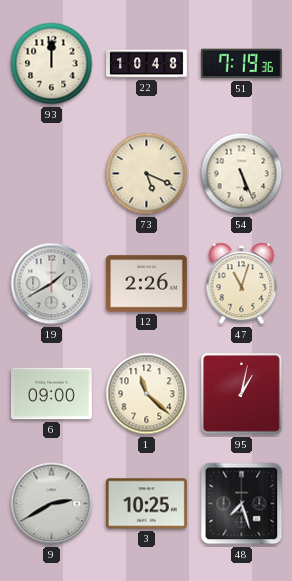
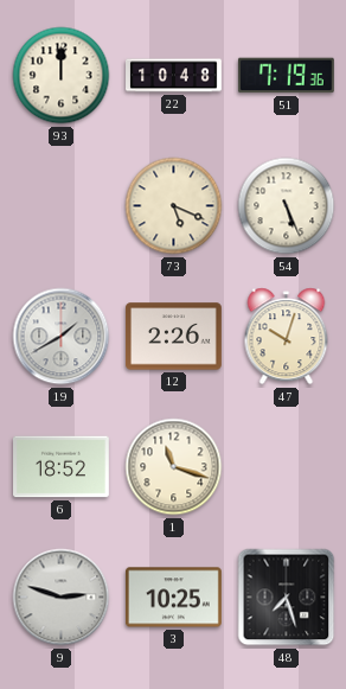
47: 11:03 -> 10:03
6: 09:00 -> 18:52
1: 11:22 -> 11:18
95: 1:02 -> none
9: 2:40 -> 2:48
